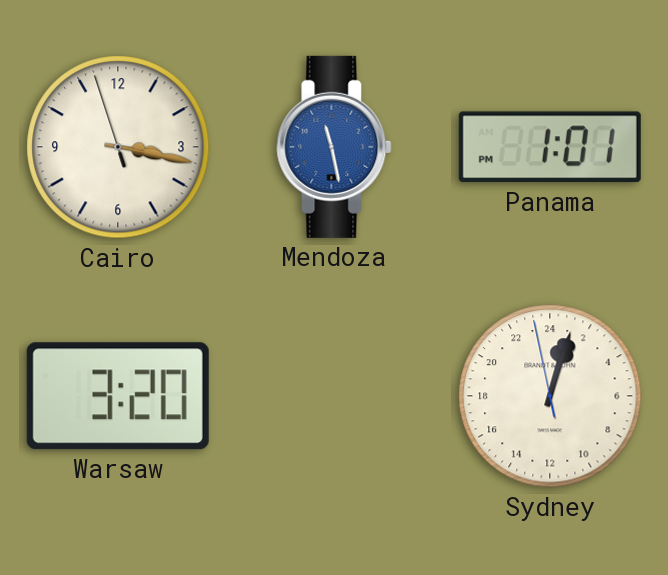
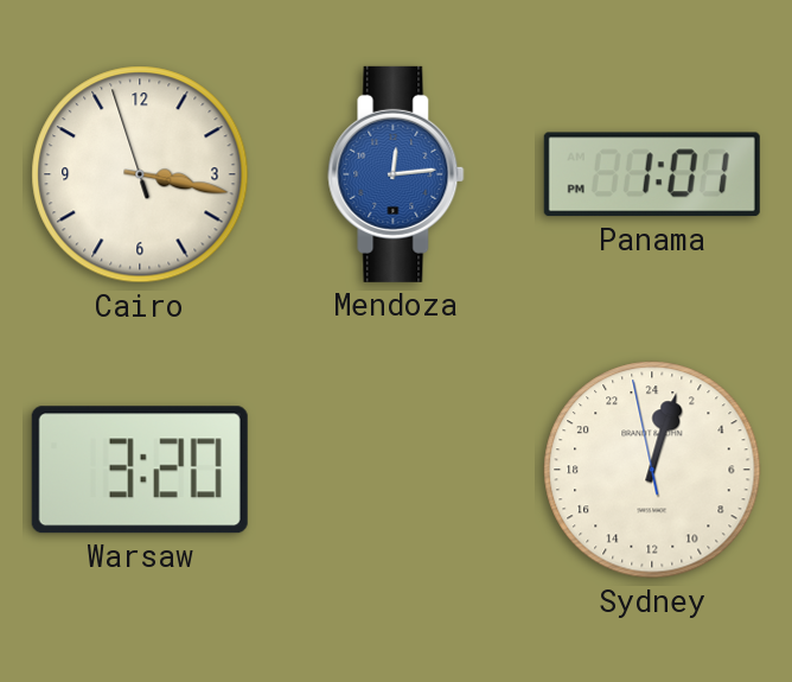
Mendoza: 11:28 -> 12:14
